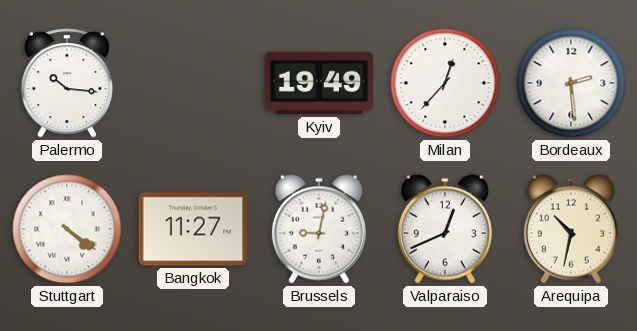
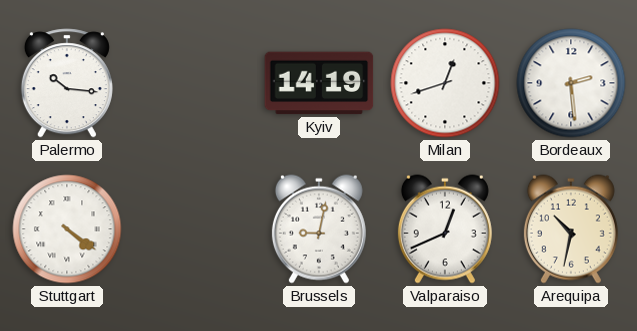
Kyiv: 19:49 -> 14:19
Milan: 12:37 -> 12:42
Bangkok: 11:27 -> none
